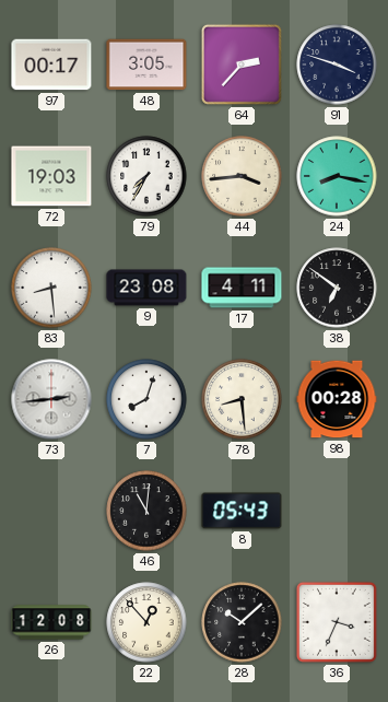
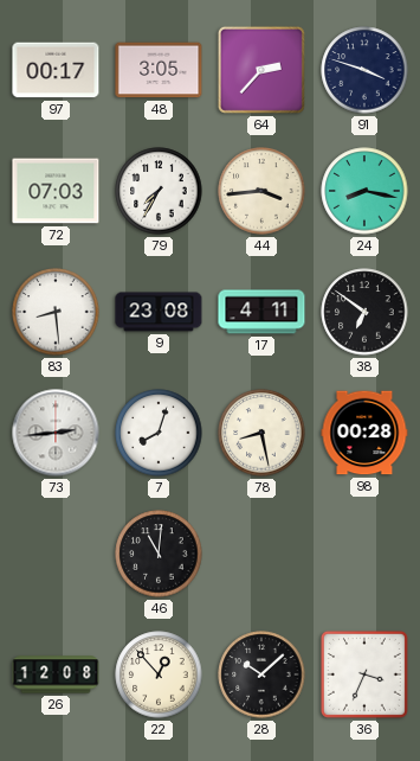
72: 19:03 -> 07:03
78: 8:29 -> 8:28
8: 05:43 -> none
